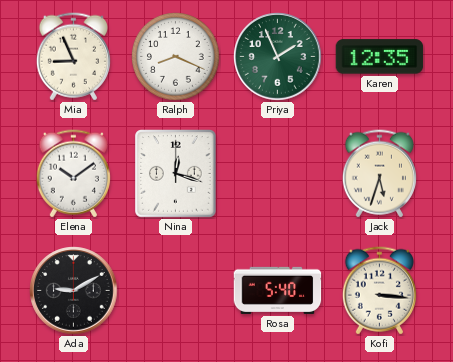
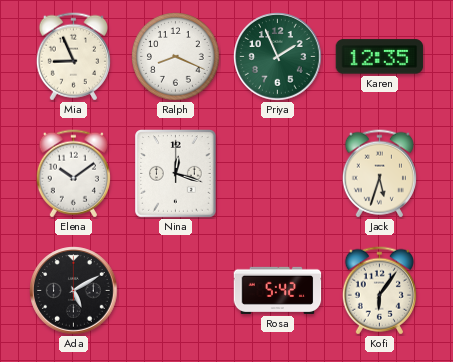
Ada: 9:10 -> 5:10
Rosa: 5:40 -> 5:42
Kofi: 3:16 -> 6:06
